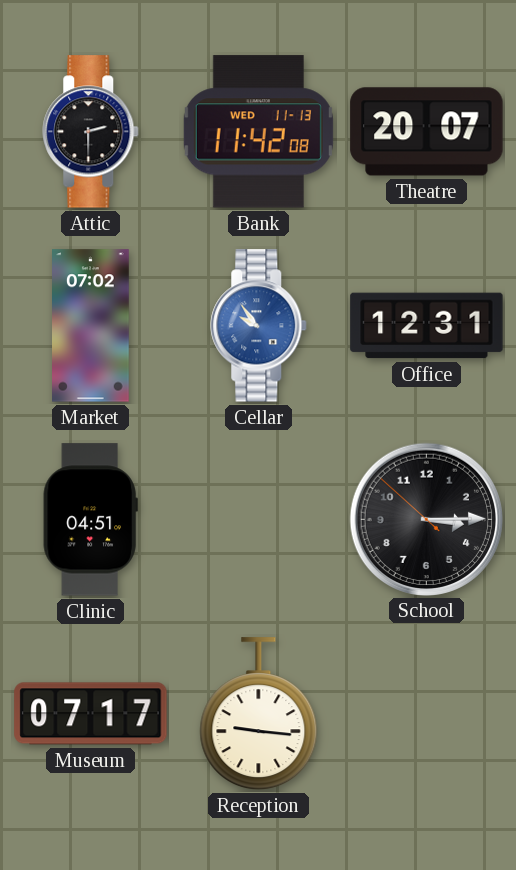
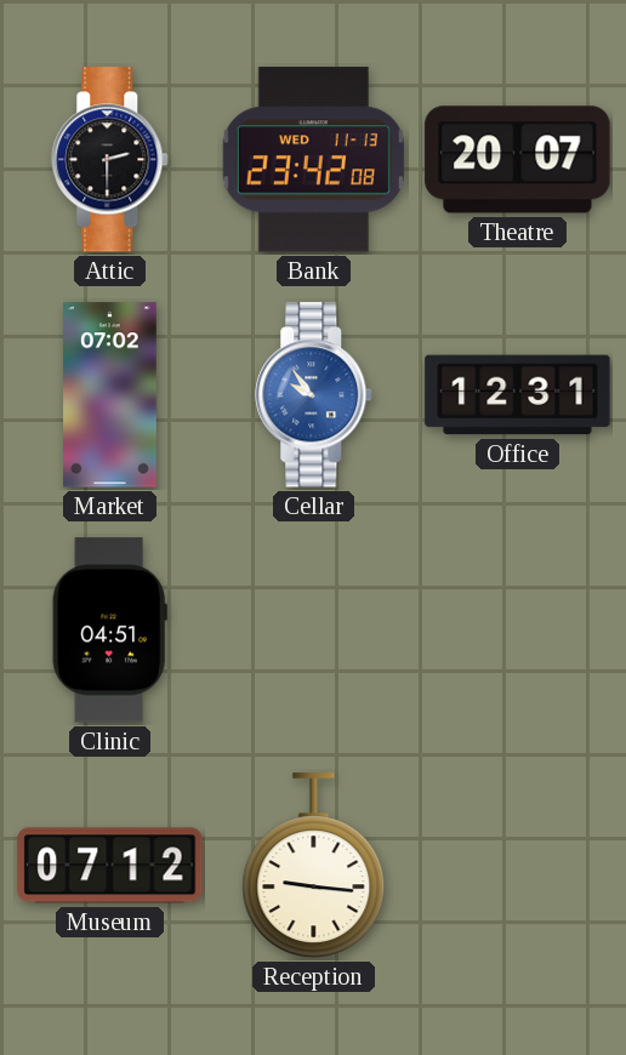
Bank: 11:42 -> 23:42
School: 3:14 -> none
Museum: 07:17 -> 07:12
